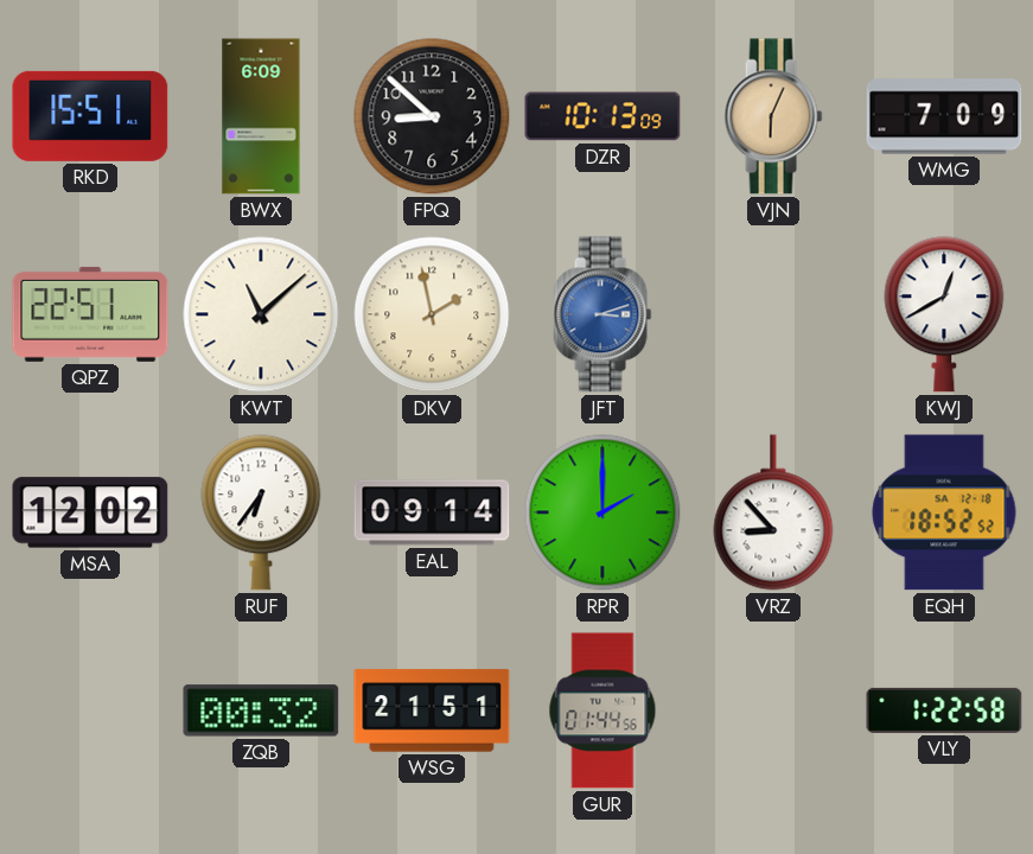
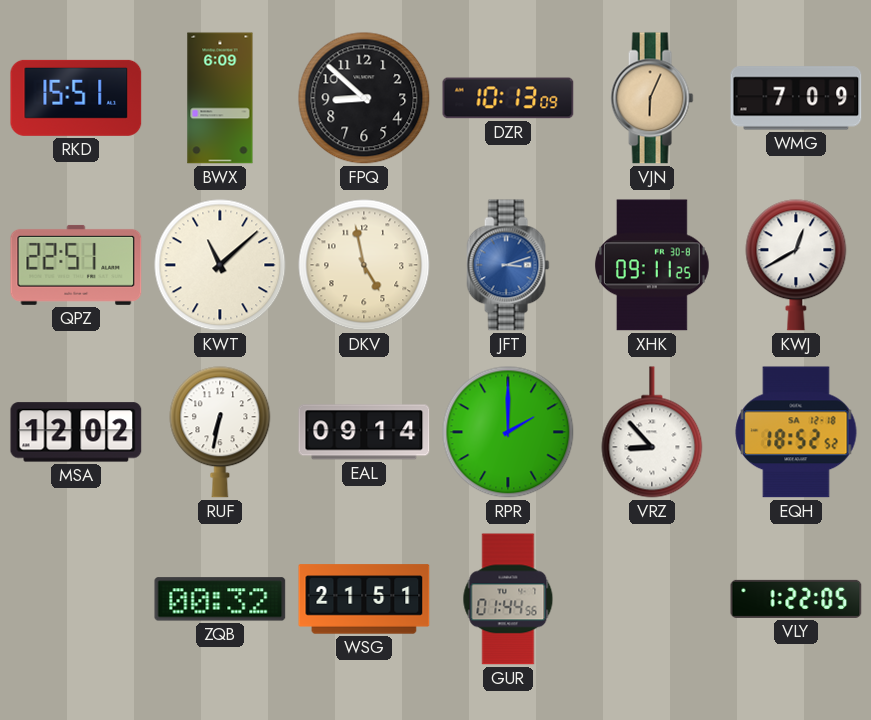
DKV: 1:58 -> 4:58
XHK: none -> 09:11
RUF: 6:36 -> 6:32
VLY: 1:22:58 -> 1:22:05
